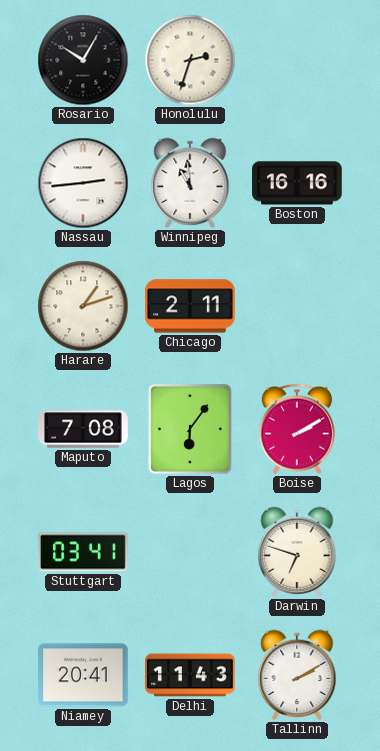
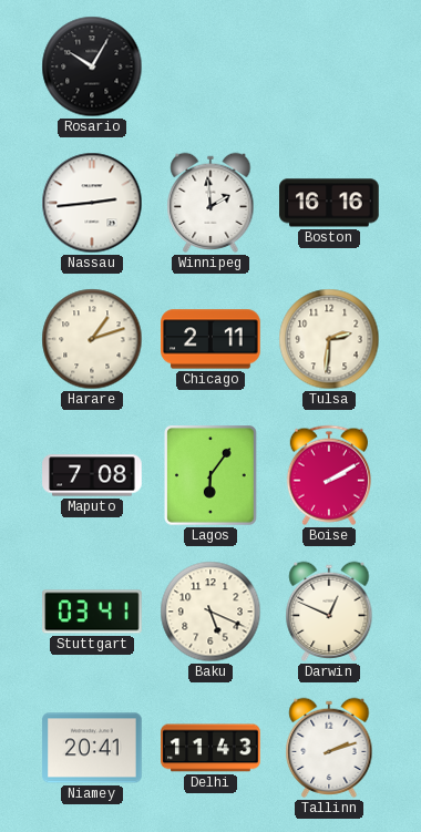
Honolulu: 2:33 -> none
Winnipeg: 10:59 -> 1:59
Tulsa: none -> 2:31
Baku: none -> 5:19
Darwin: 6:48 -> 12:49
Tallinn: 2:10 -> 2:12
